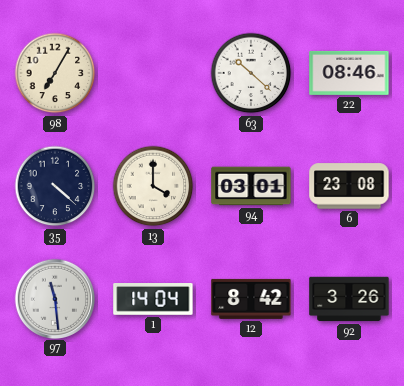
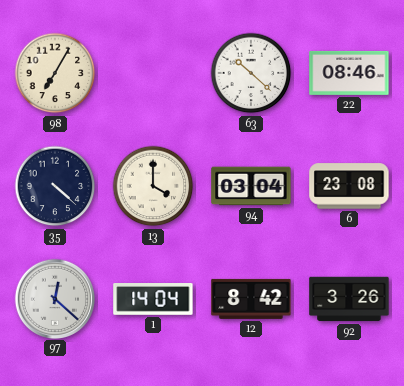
94: 03:01 -> 03:04
97: 11:29 -> 12:22
